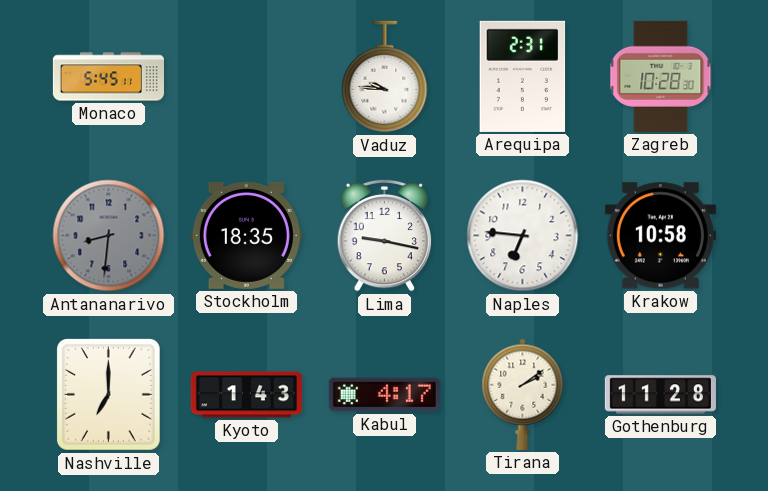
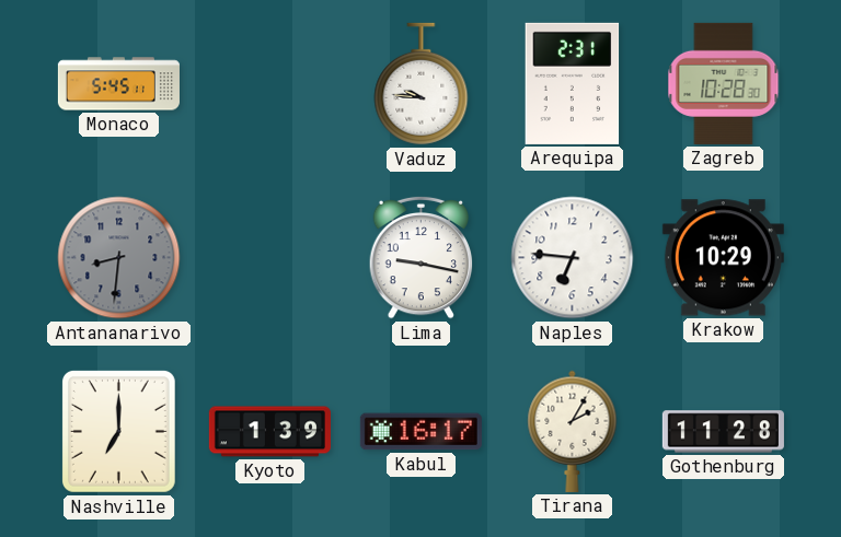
Stockholm: 18:35 -> none
Krakow: 10:58 -> 10:29
Kyoto: 1:43 -> 1:39
Kabul: 4:17 -> 16:17
Tirana: 2:09 -> 2:05
